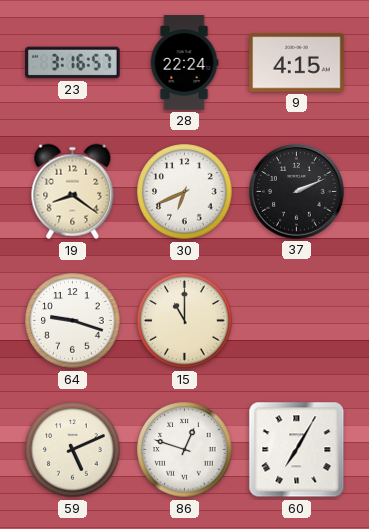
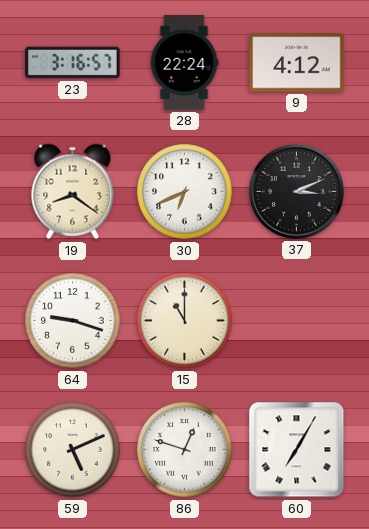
9: 4:15 -> 4:12
37: 2:11 -> 3:11
